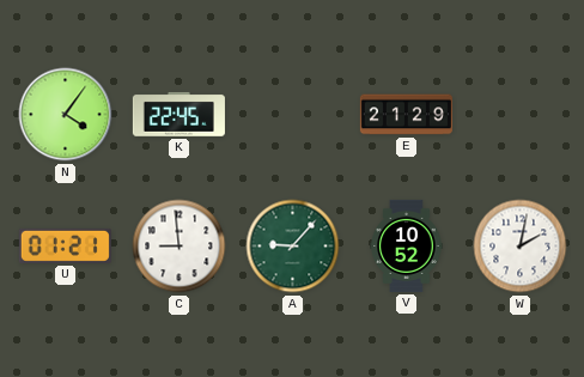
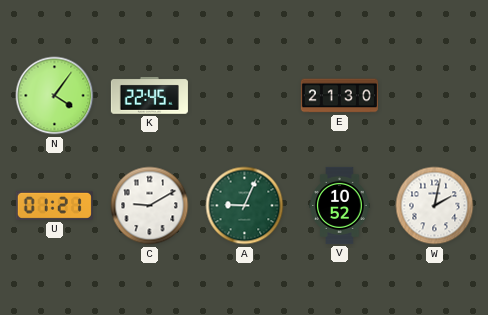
E: 21:29 -> 21:30
C: 8:59 -> 9:10
A: 9:07 -> 9:04
